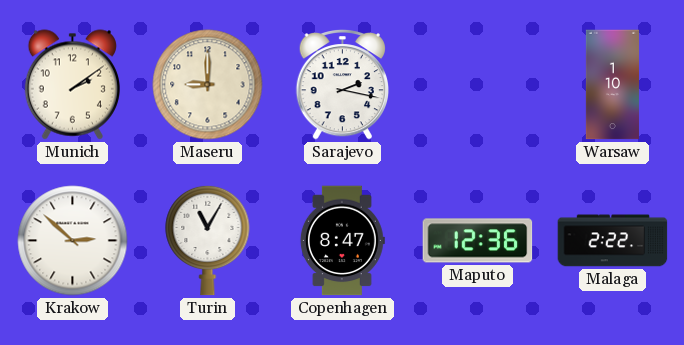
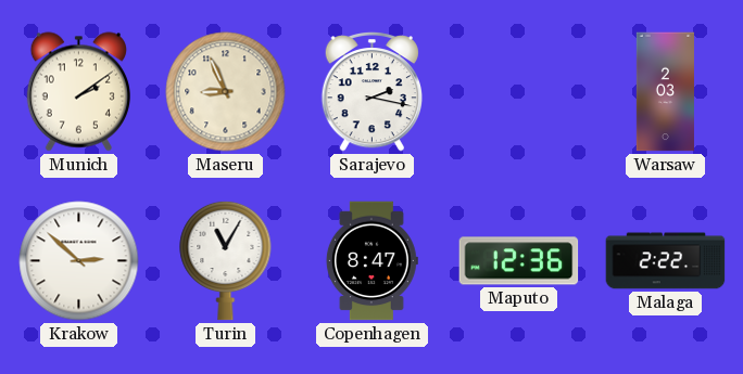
Maseru: 9:00 -> 8:56
Warsaw: 1:10 -> 2:03
